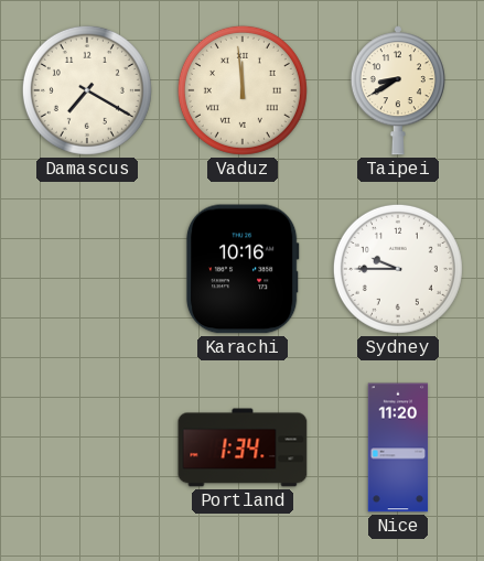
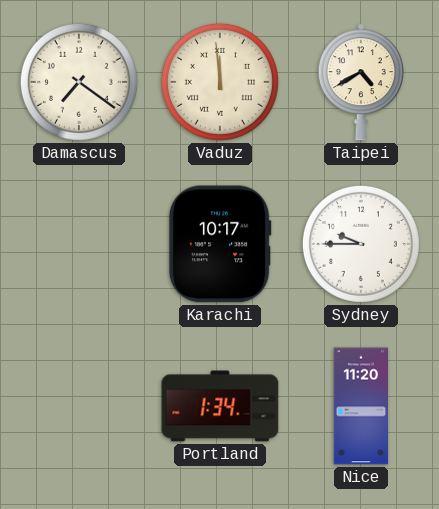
Damascus: 7:20 -> 7:21
Taipei: 8:40 -> 4:40
Karachi: 10:16 -> 10:17
